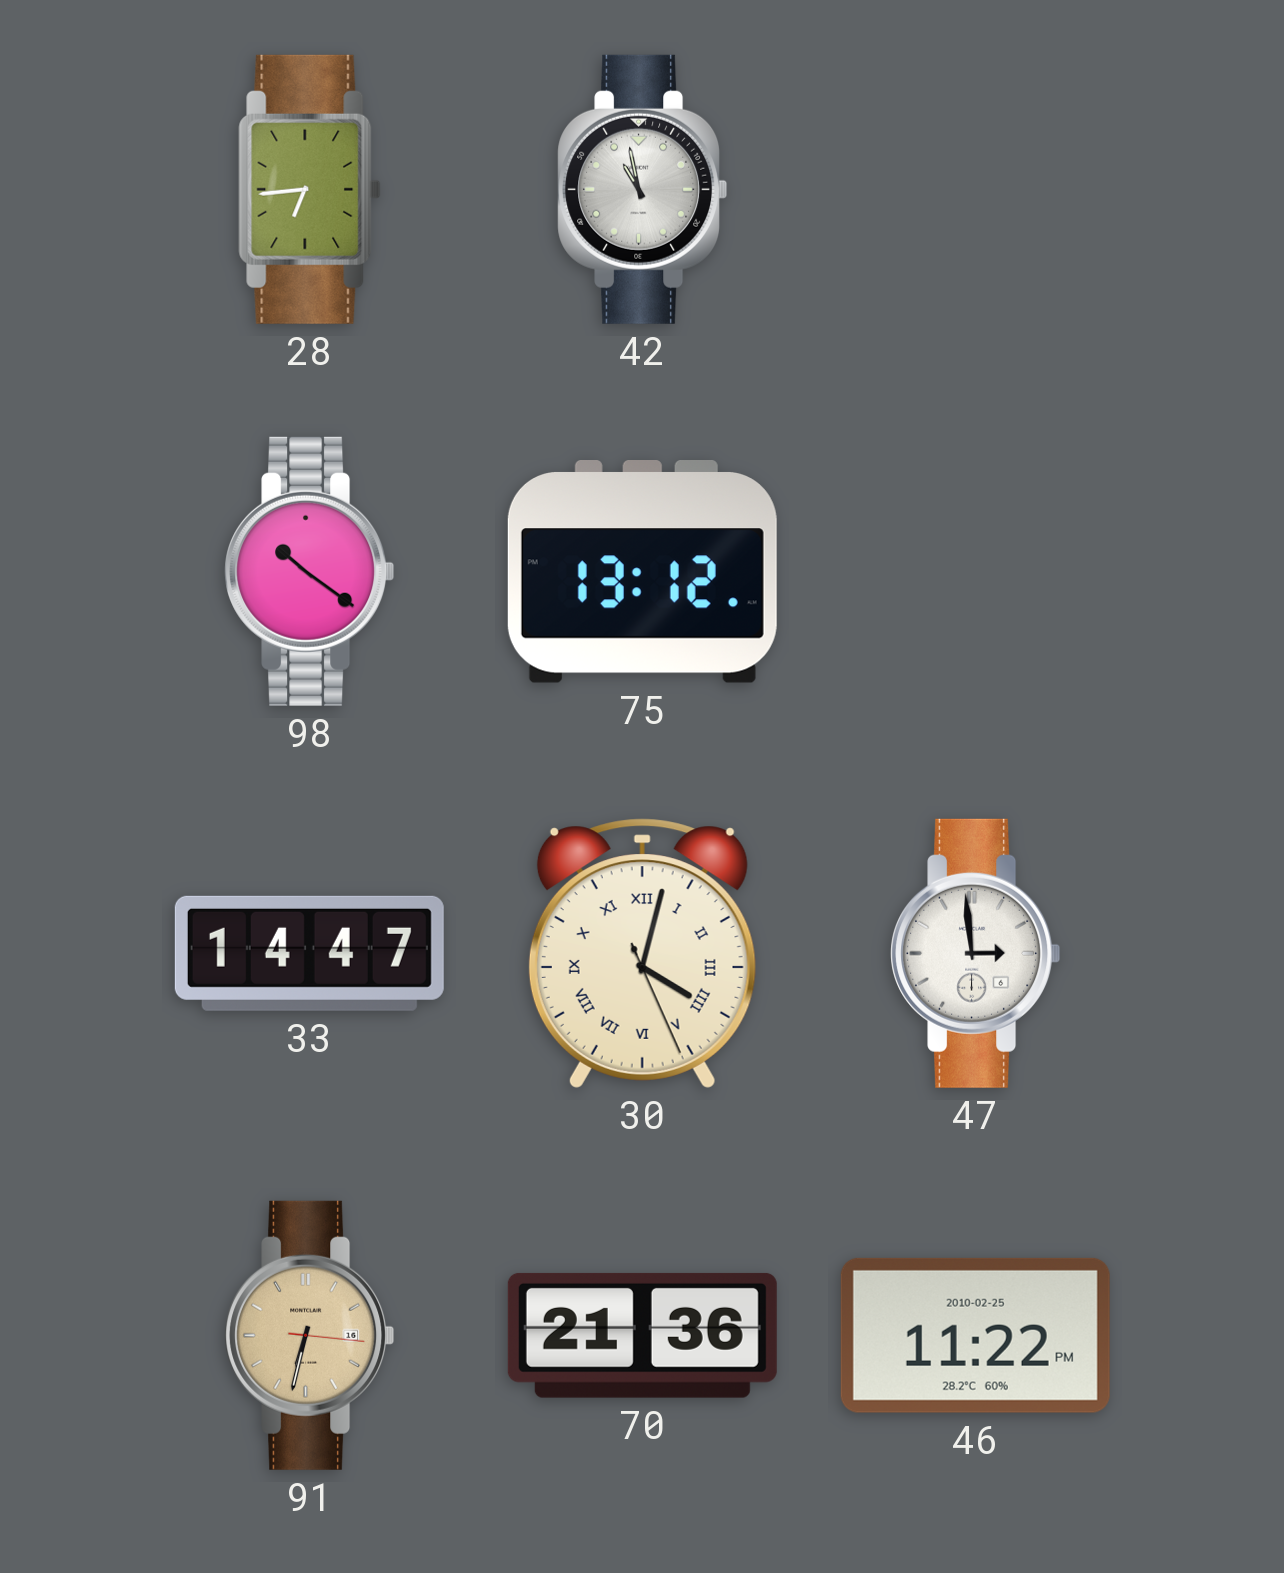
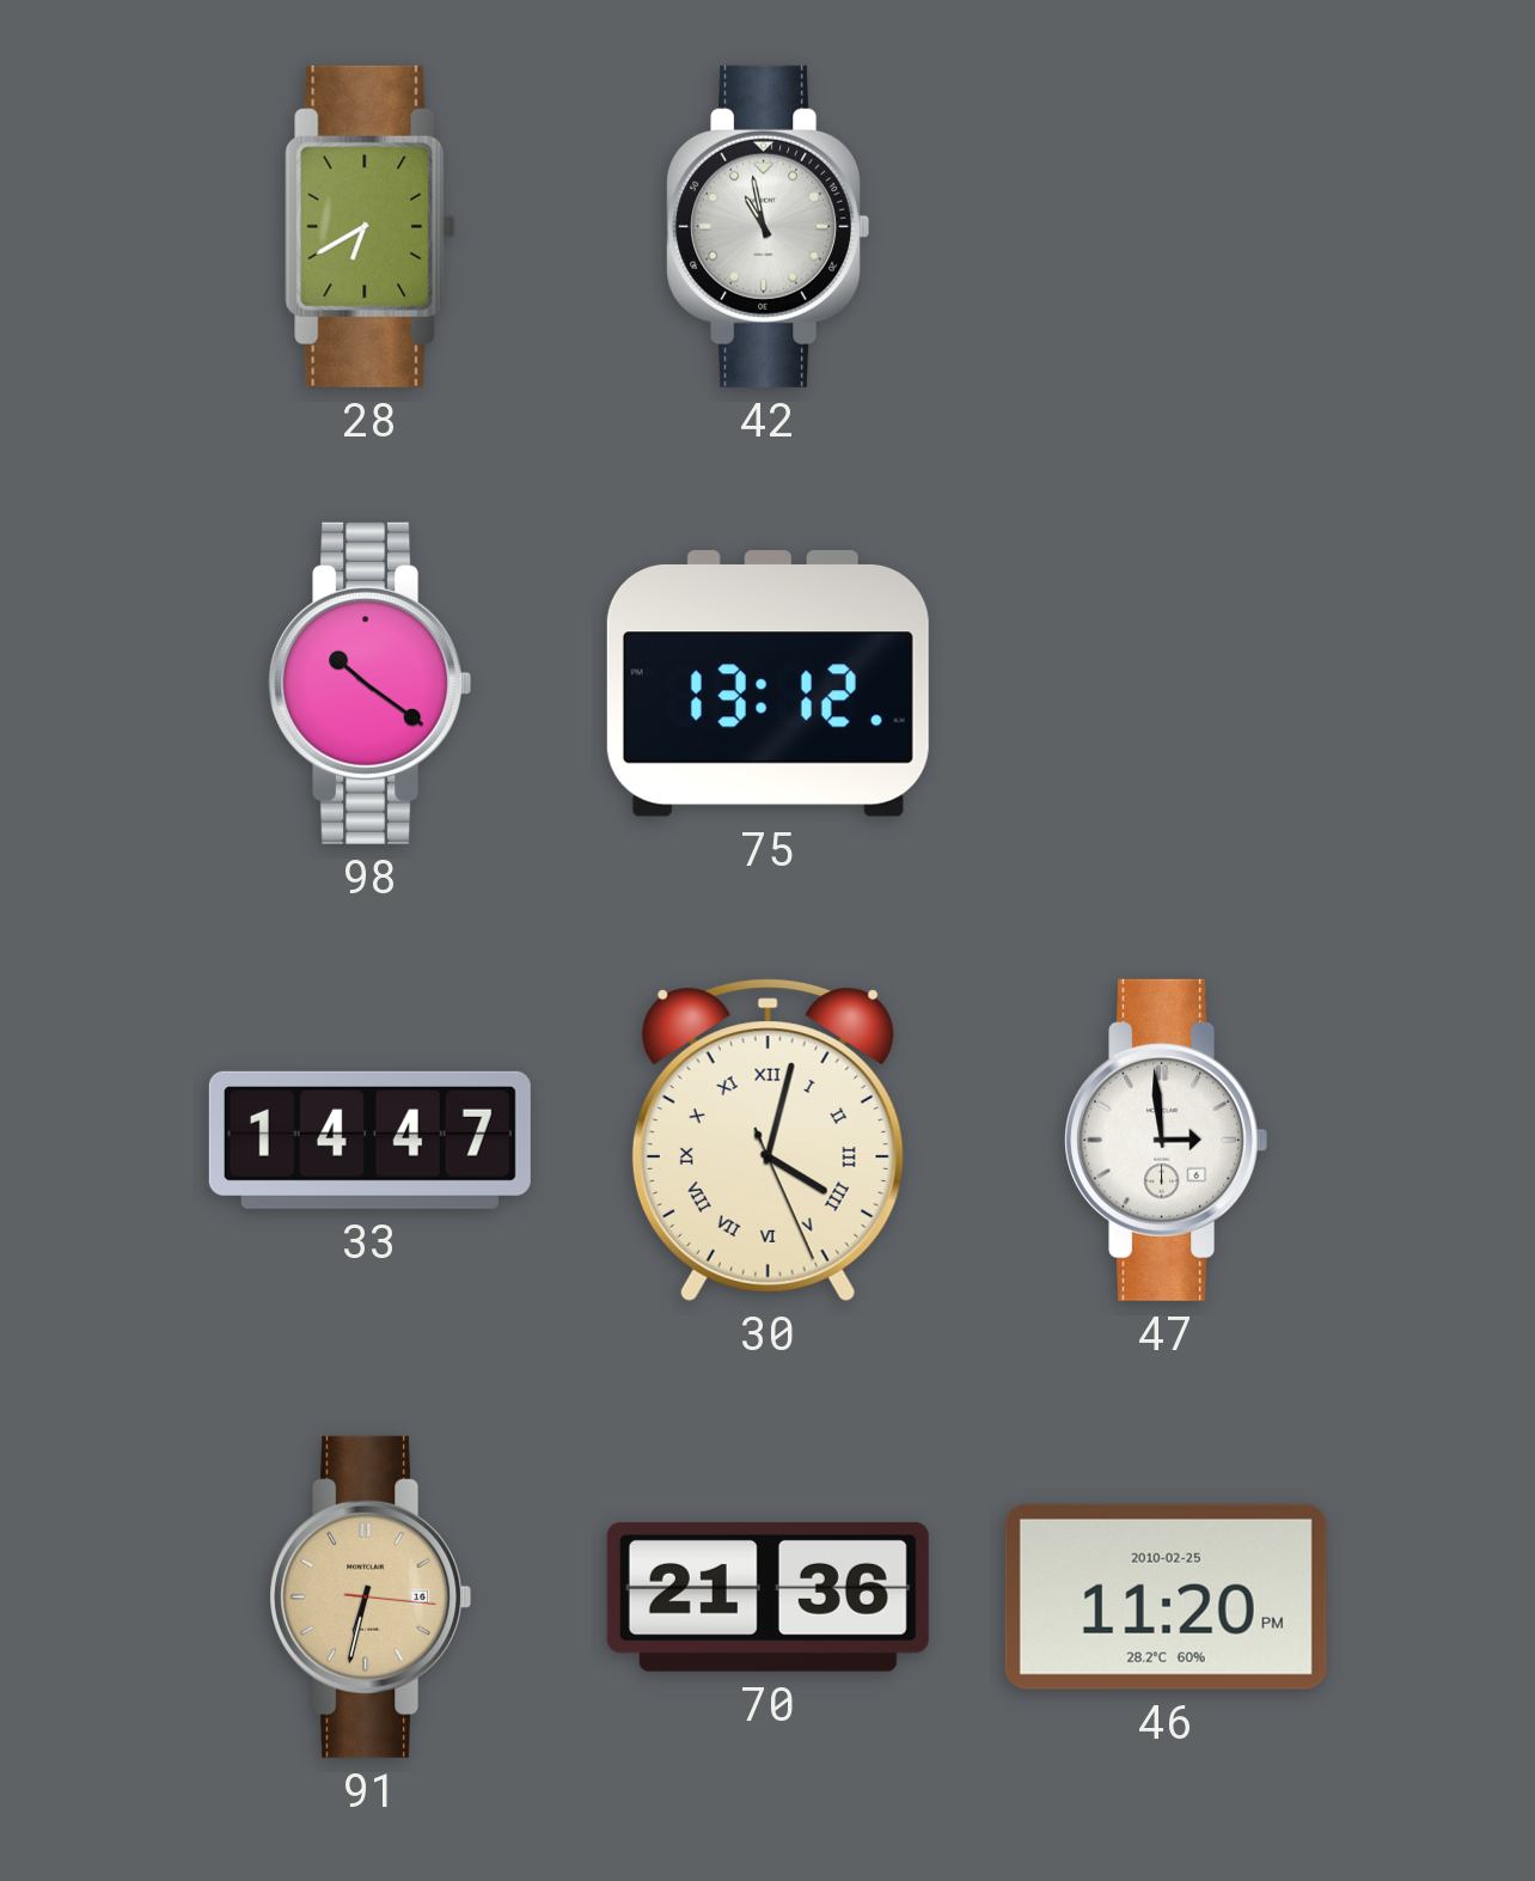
28: 6:44 -> 6:40
46: 11:22 -> 11:20
